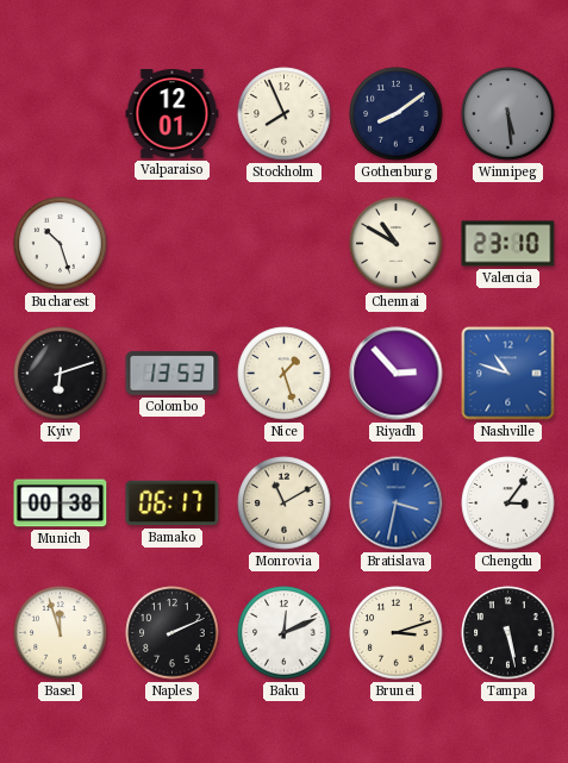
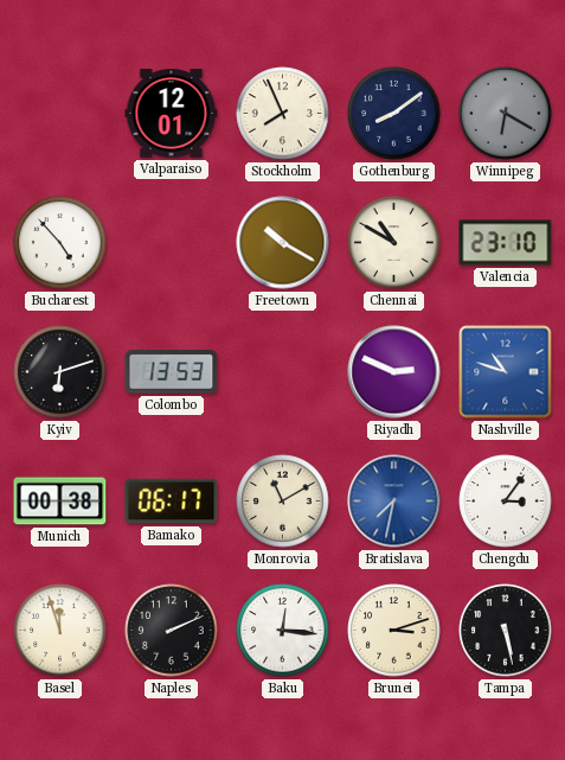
Winnipeg: 5:29 -> 6:20
Bucharest: 10:27 -> 4:53
Freetown: none -> 10:20
Nice: 1:27 -> none
Riyadh: 2:53 -> 2:49
Bratislava: 3:32 -> 7:32
Baku: 12:11 -> 12:16
